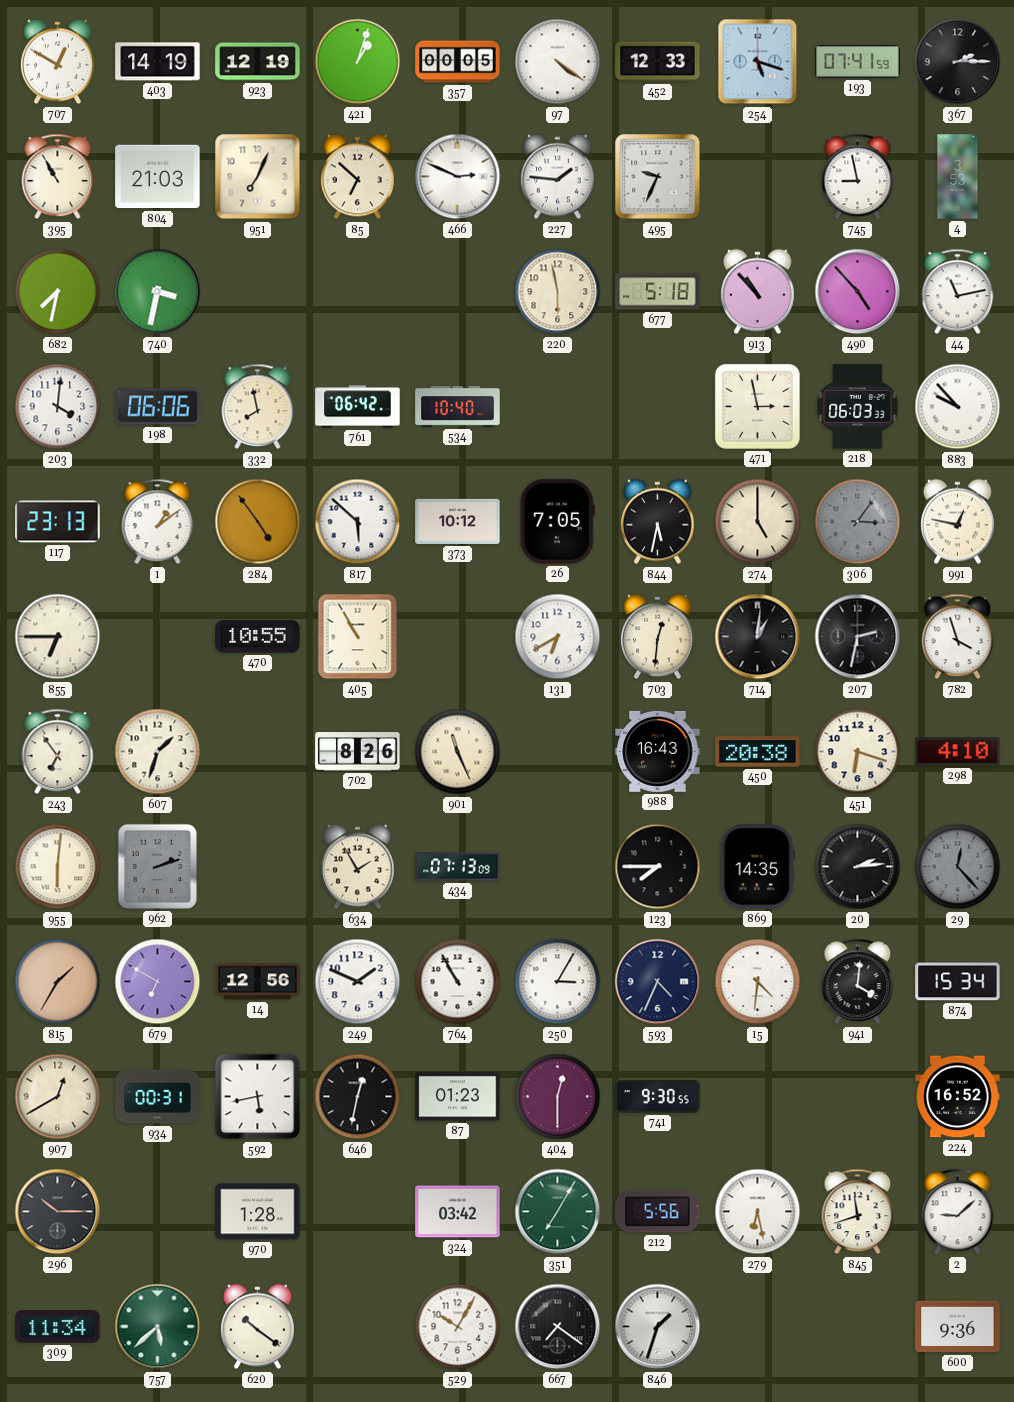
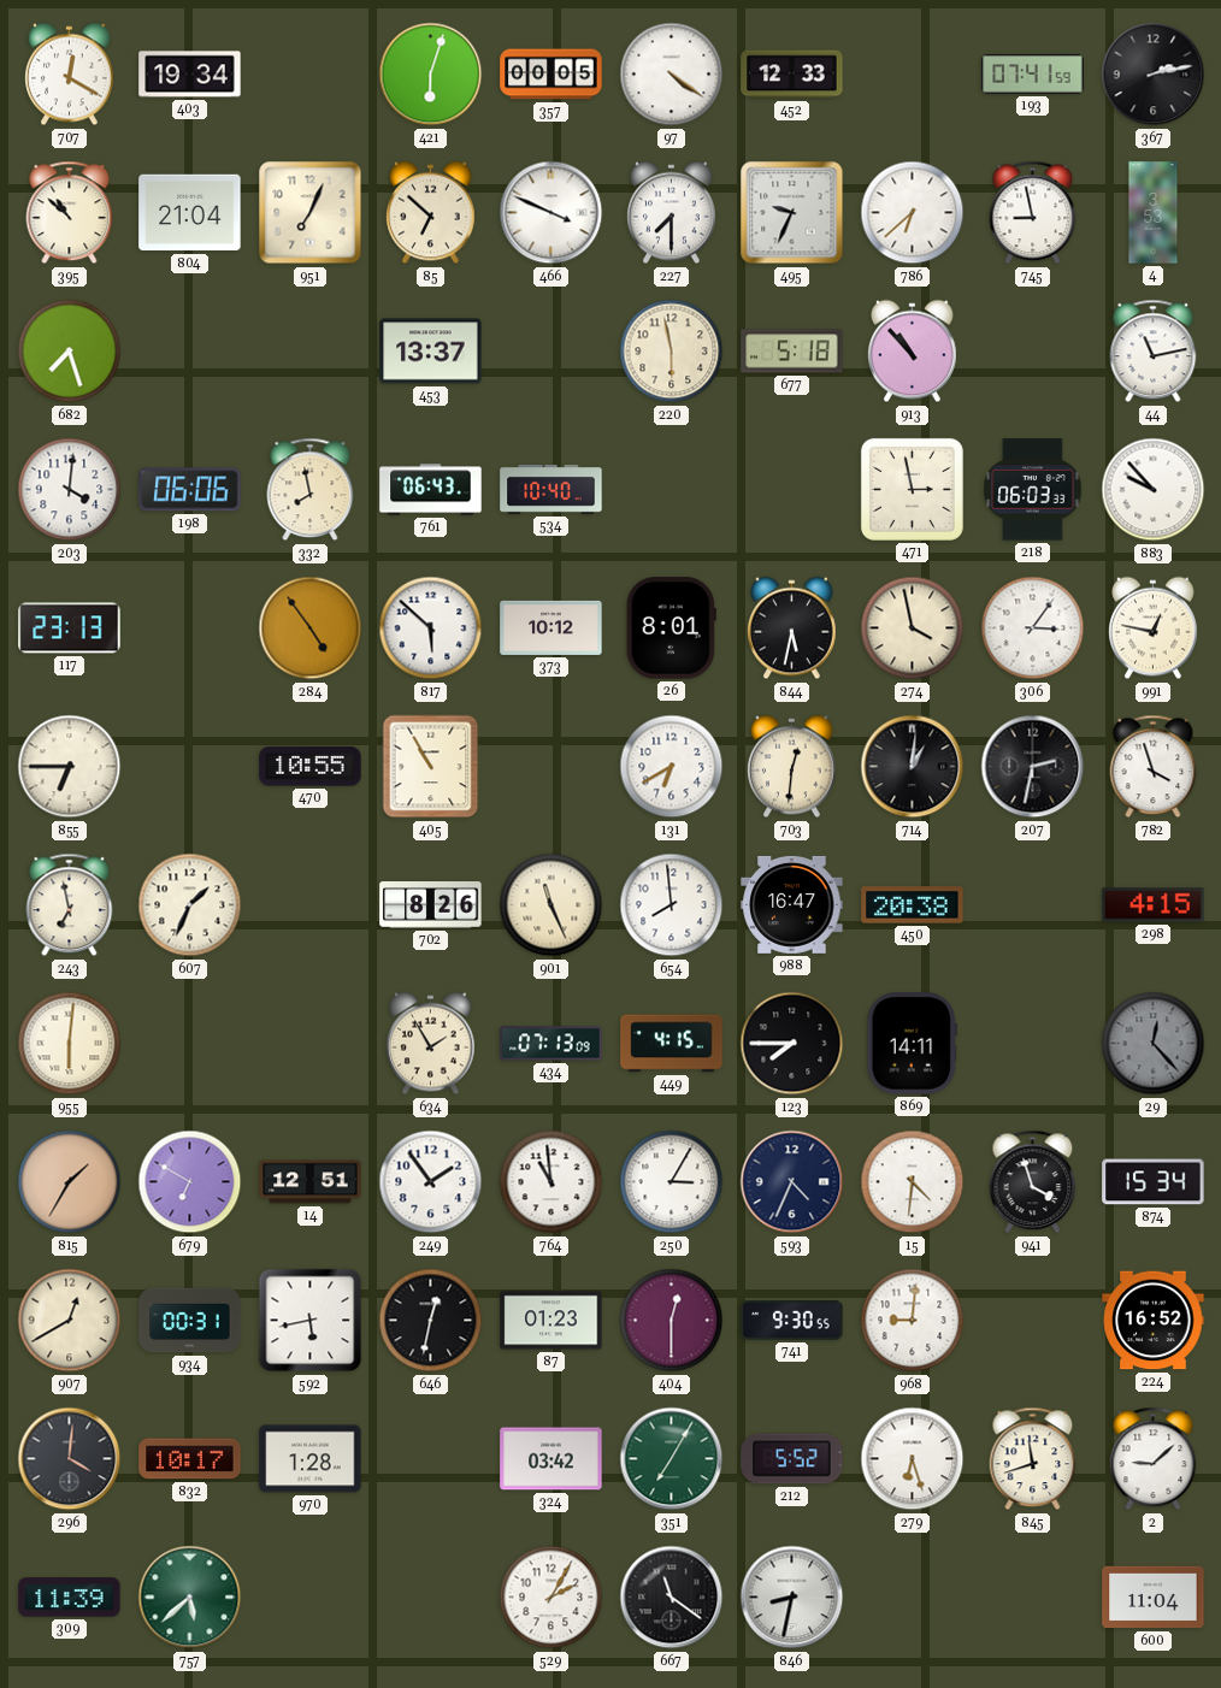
707: 12:50 -> 12:20
403: 14:19 -> 19:34
923: 12:19 -> none
421: 1:03 -> 6:03
254: 5:18 -> none
367: 2:15 -> 2:13
395: 10:55 -> 10:52
804: 21:03 -> 21:04
466: 2:49 -> 3:49
227: 1:46 -> 7:30
786: none -> 6:38
682: 7:32 -> 7:27
740: 3:32 -> none
453: none -> 13:37
490: 4:53 -> none
761: 06:42 -> 06:43
1: 1:09 -> none
26: 7:05 -> 8:01
274: 5:00 -> 3:58
306 dial: grey -> white
243: 6:54 -> 6:58
607: 1:33 -> 1:34
654: none -> 7:59
988: 16:43 -> 16:47
451: 6:18 -> none
298: 4:10 -> 4:15
962: 2:12 -> none
449: none -> 4:15
869: 14:35 -> 14:11
20: 2:14 -> none
14: 12:56 -> 12:51
249: 1:49 -> 1:54
764: 10:55 -> 10:59
941: 4:01 -> 3:57
968: none -> 9:01
296: 10:15 -> 4:01
832: none -> 10:17
212: 5:56 -> 5:52
279: 6:28 -> 6:27
309: 11:34 -> 11:39
620: 10:21 -> none
529: 10:05 -> 2:05
667: 7:21 -> 11:21
846: 1:33 -> 8:32
600: 9:36 -> 11:04
